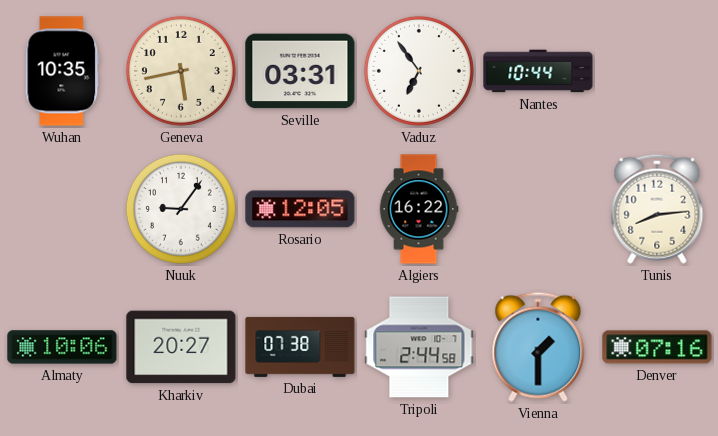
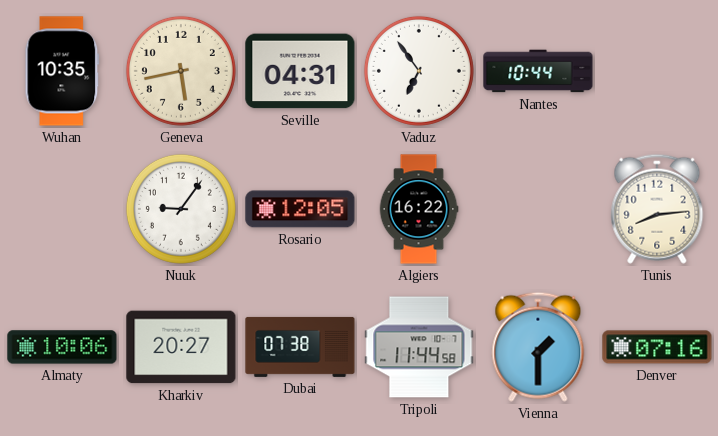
Seville: 03:31 -> 04:31
Tripoli: 2:44 -> 11:44
